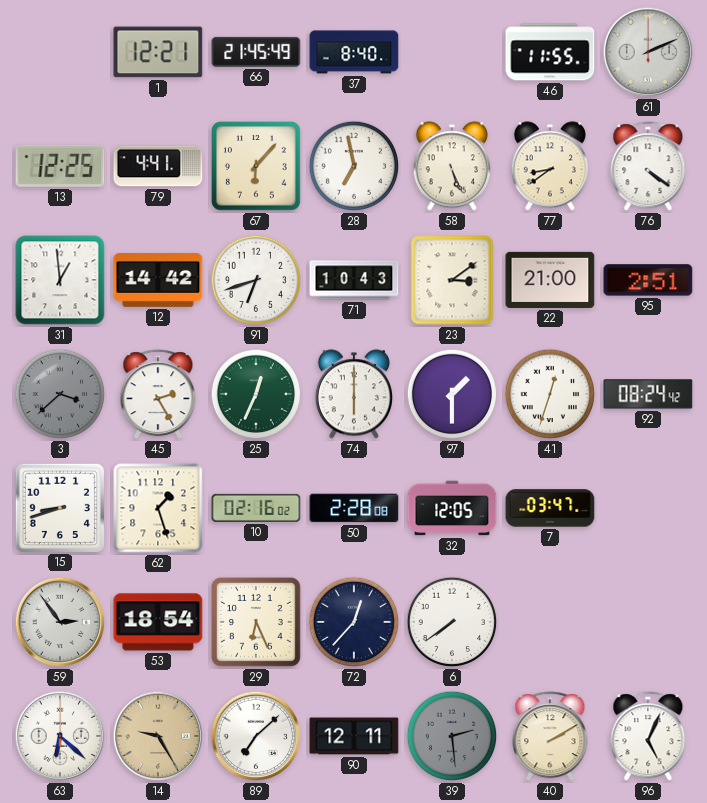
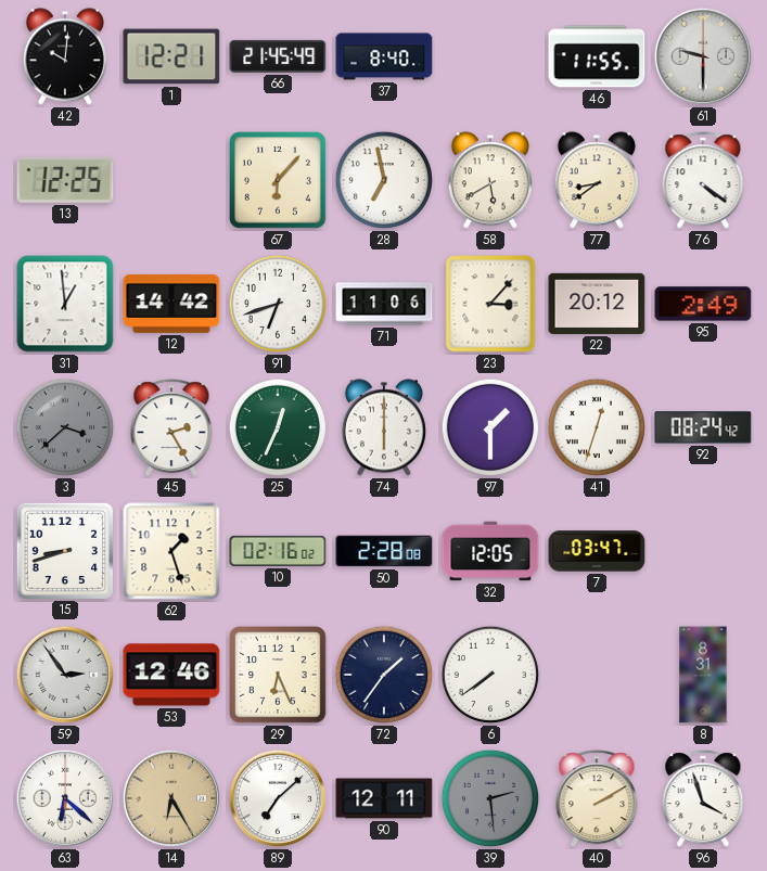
42: none -> 10:01
61: 2:11 -> 9:30
79: 4:41 -> none
58: 5:26 -> 5:40
71: 10:43 -> 11:06
23: 3:09 -> 3:07
22: 21:00 -> 20:12
95: 2:51 -> 2:49
53: 18:54 -> 12:46
72: 12:37 -> 1:36
8: none -> 8:31
14: 9:25 -> 6:25
96: 5:04 -> 3:57
